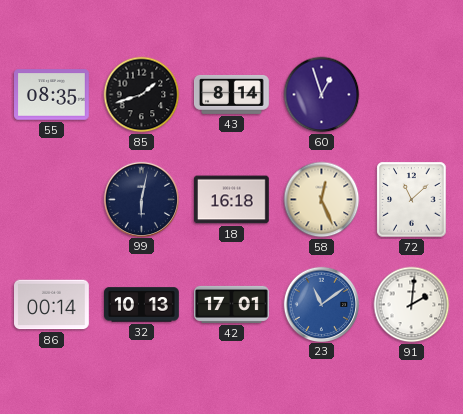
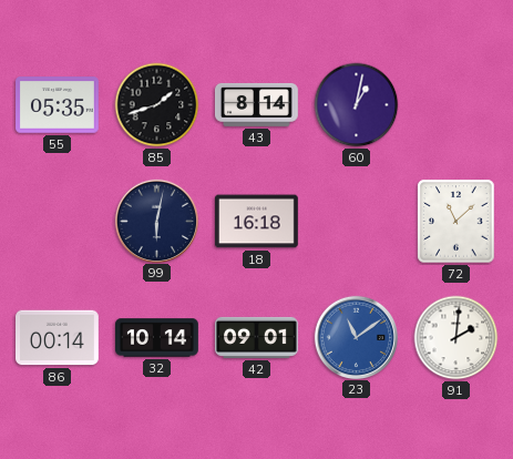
55: 08:35 -> 05:35
60: 12:57 -> 1:02
58: 12:26 -> none
32: 10:13 -> 10:14
42: 17:01 -> 09:01
